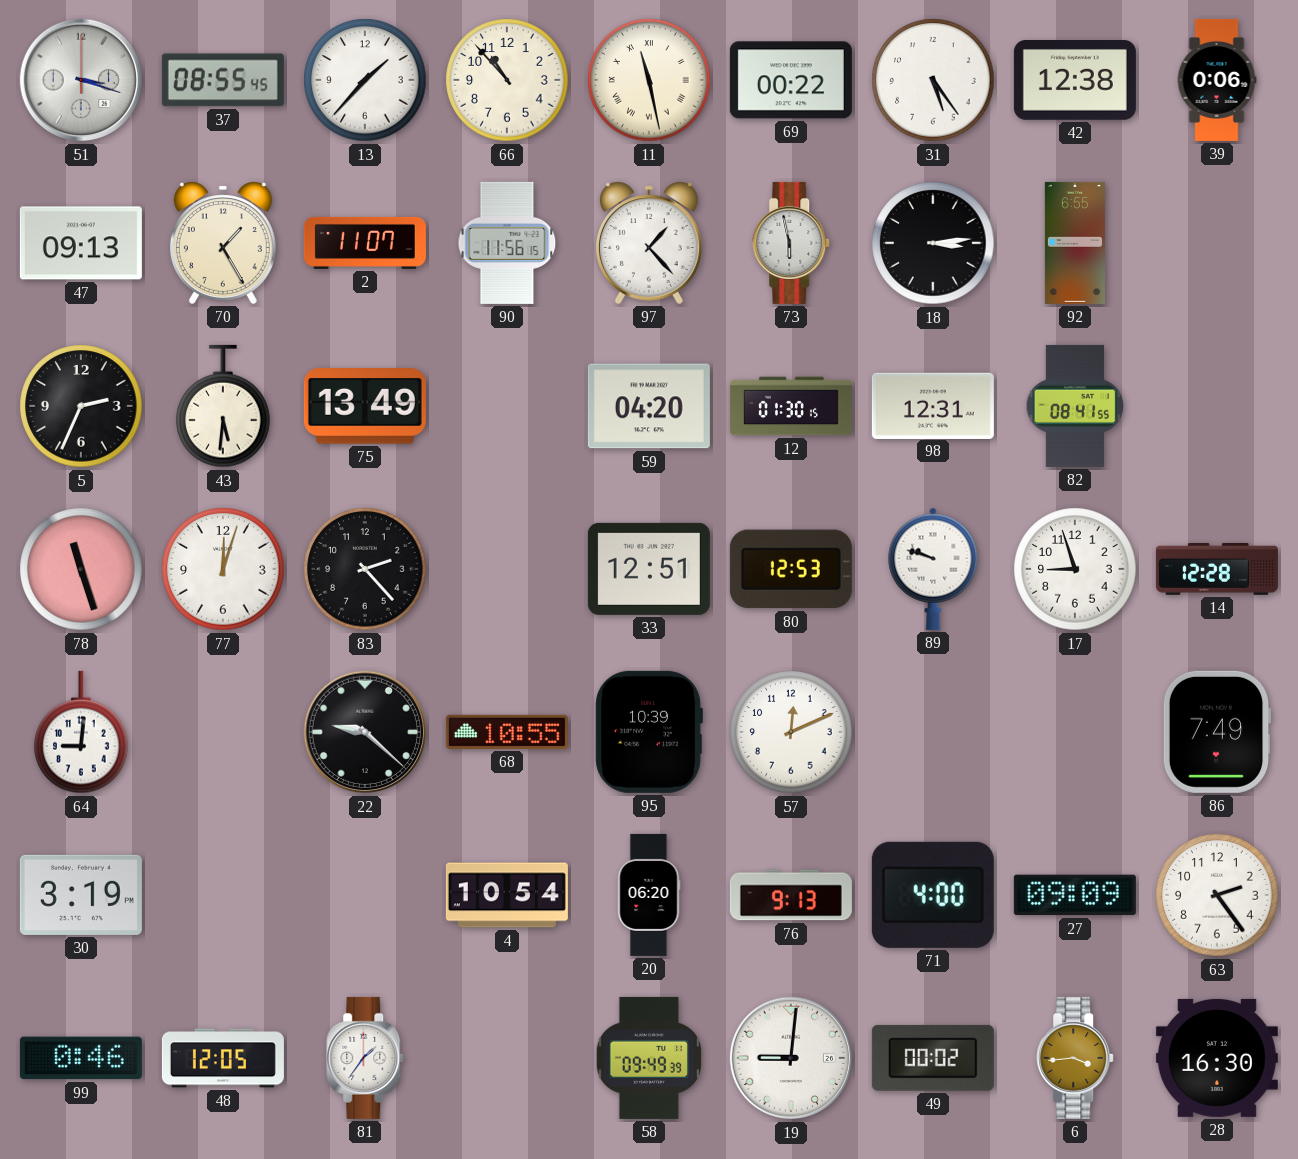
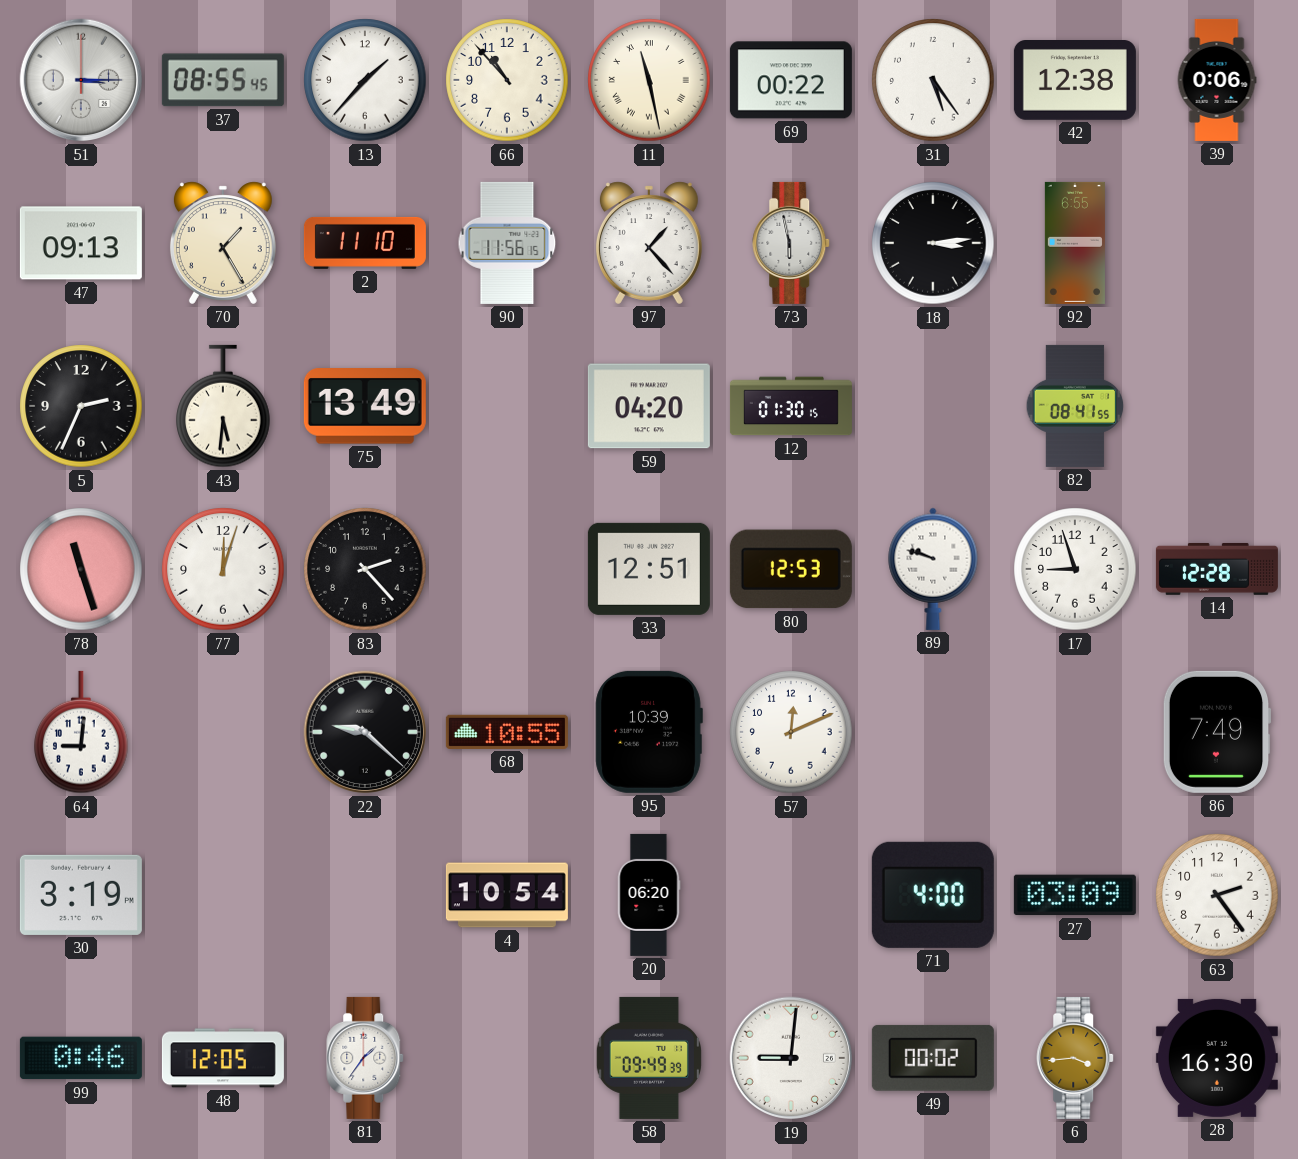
51: 3:18 -> 3:15
2: 11:07 -> 11:10
98: 12:31 -> none
76: 9:13 -> none
27: 09:09 -> 03:09
